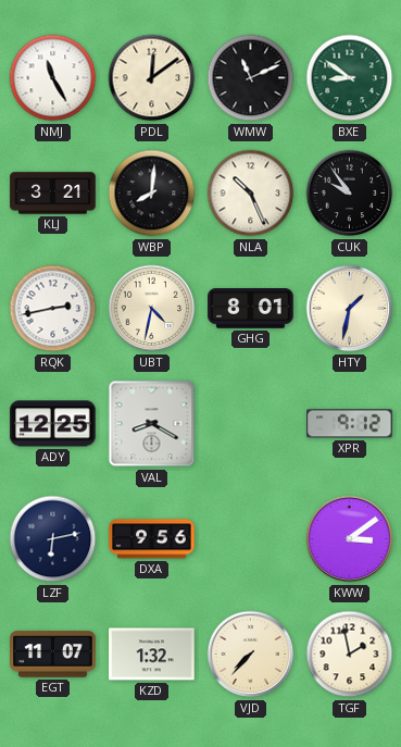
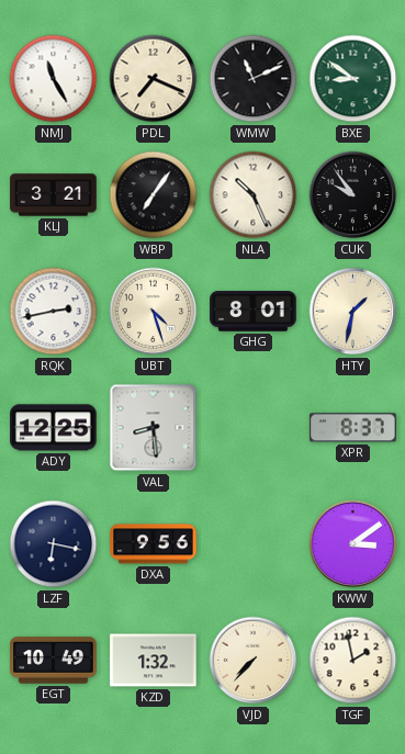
PDL: 12:09 -> 7:19
WBP: 8:01 -> 7:06
UBT: 4:32 -> 4:27
VAL: 8:20 -> 8:29
XPR: 9:12 -> 8:37
LZF: 6:13 -> 6:17
EGT: 11:07 -> 10:49
